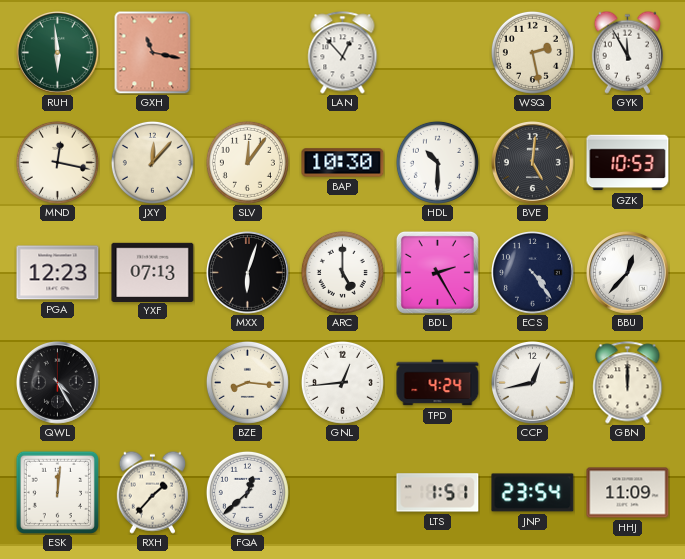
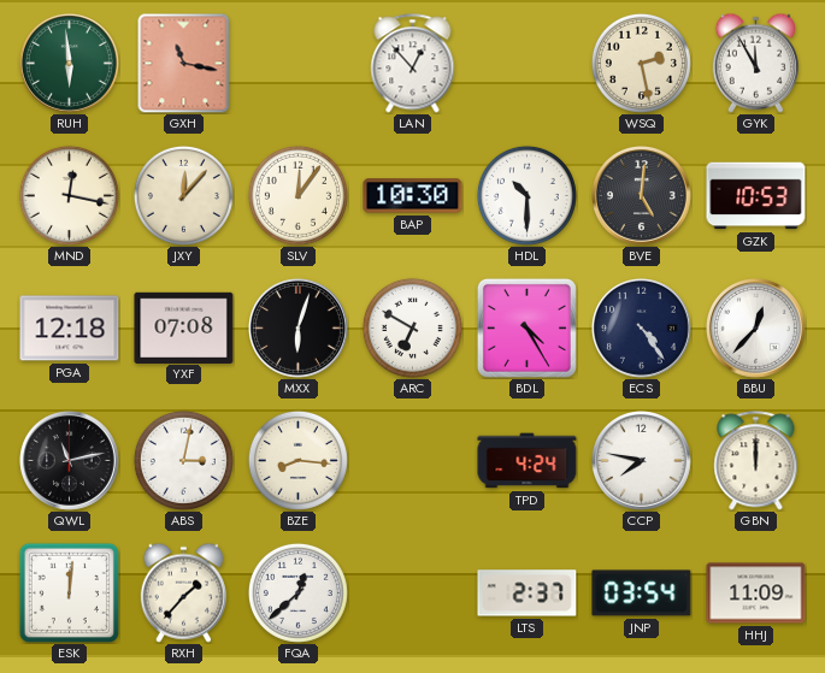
PGA: 12:23 -> 12:18
YXF: 07:13 -> 07:08
ARC: 5:00 -> 6:50
BDL: 2:25 -> 4:25
QWL: 4:25 -> 11:13
ABS: none -> 3:02
GNL: 12:44 -> none
CCP: 12:43 -> 7:47
LTS: 1:51 -> 2:37
JNP: 23:54 -> 03:54
